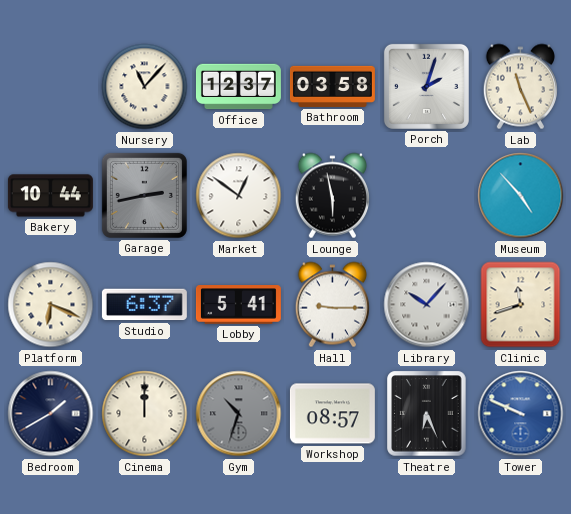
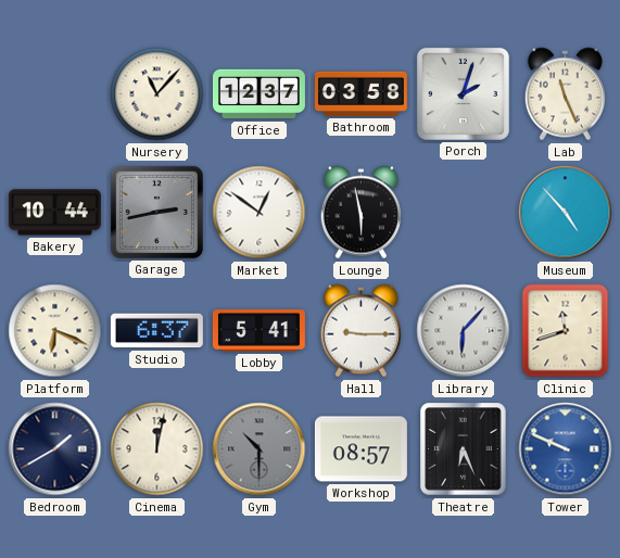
Library: 10:07 -> 6:07
Cinema: 12:00 -> 12:02
Gym: 10:33 -> 10:30
